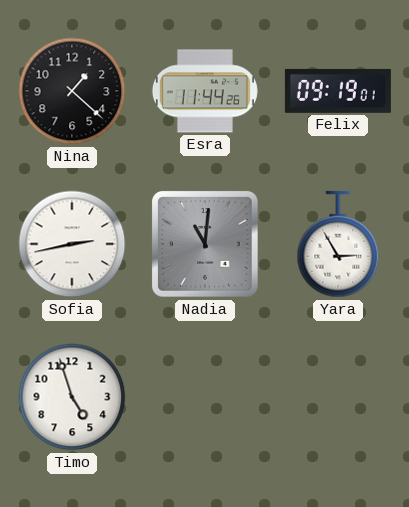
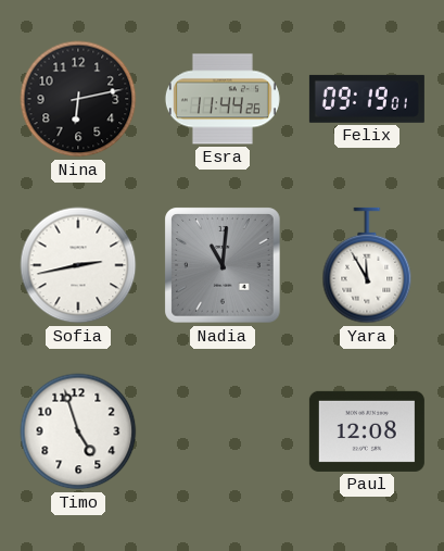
Nina: 1:22 -> 6:13
Yara: 2:55 -> 11:55
Paul: none -> 12:08
